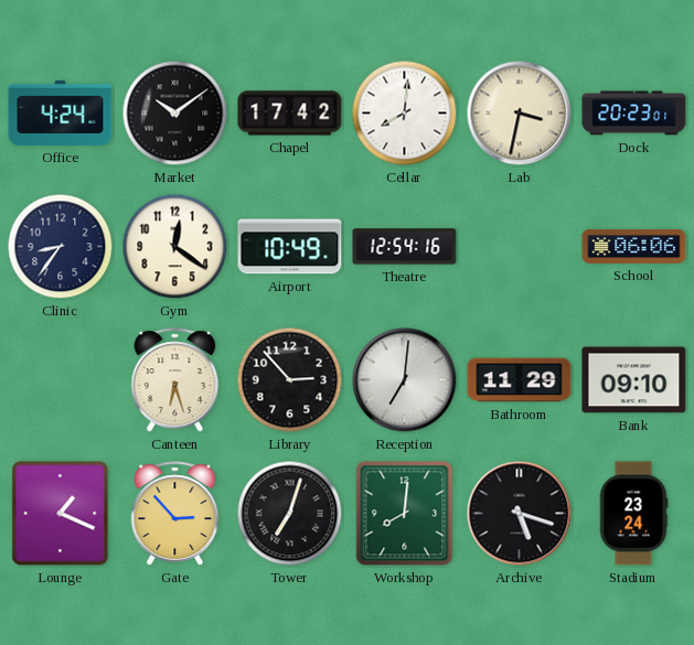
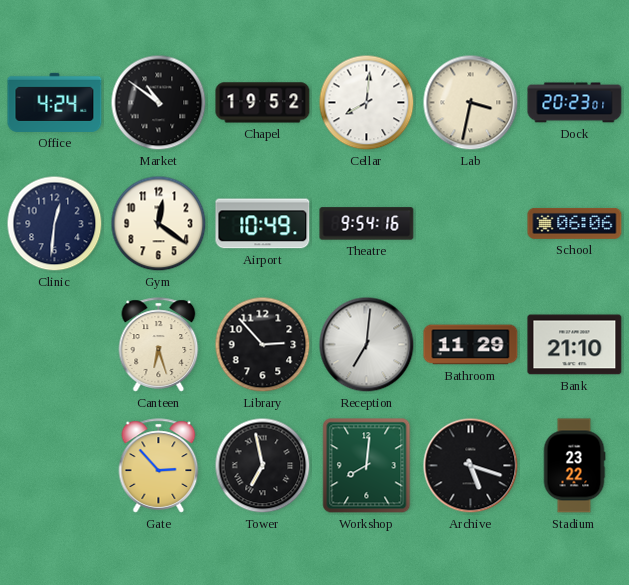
Market: 10:09 -> 10:51
Chapel: 17:42 -> 19:52
Clinic: 8:36 -> 12:31
Theatre: 12:54 -> 9:54
Bank: 09:10 -> 21:10
Lounge: 1:19 -> none
Tower: 7:03 -> 6:58
Stadium: 23:24 -> 23:22
